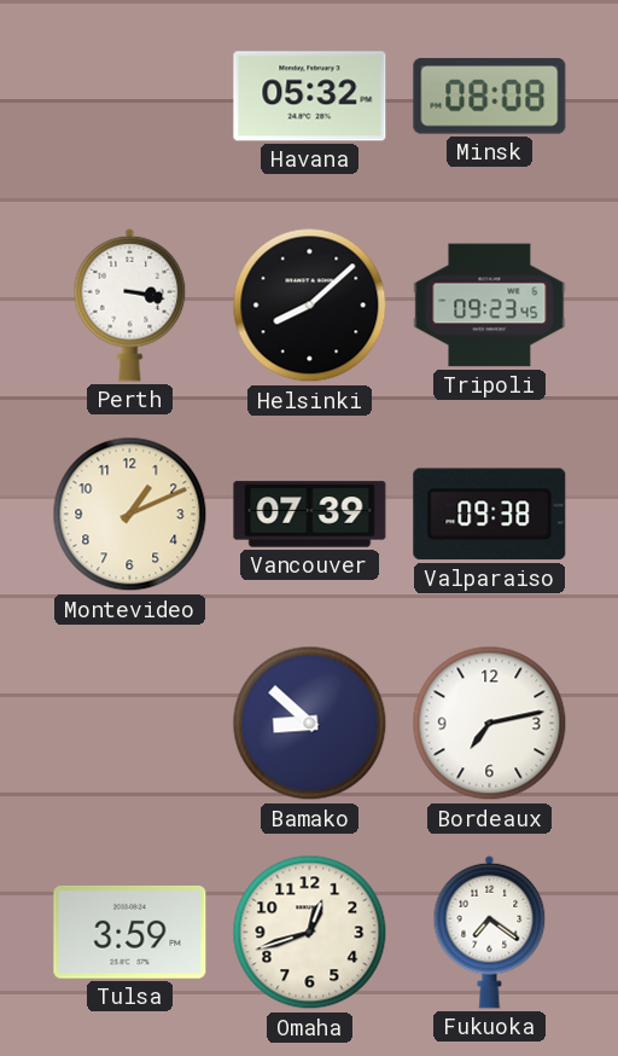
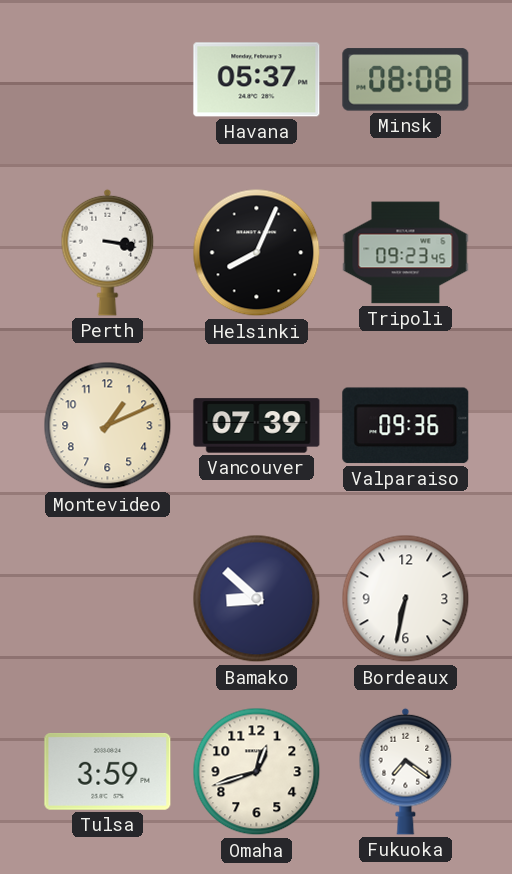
Havana: 05:32 -> 05:37
Helsinki: 8:08 -> 8:04
Valparaiso: 09:38 -> 09:36
Bordeaux: 7:13 -> 6:32
